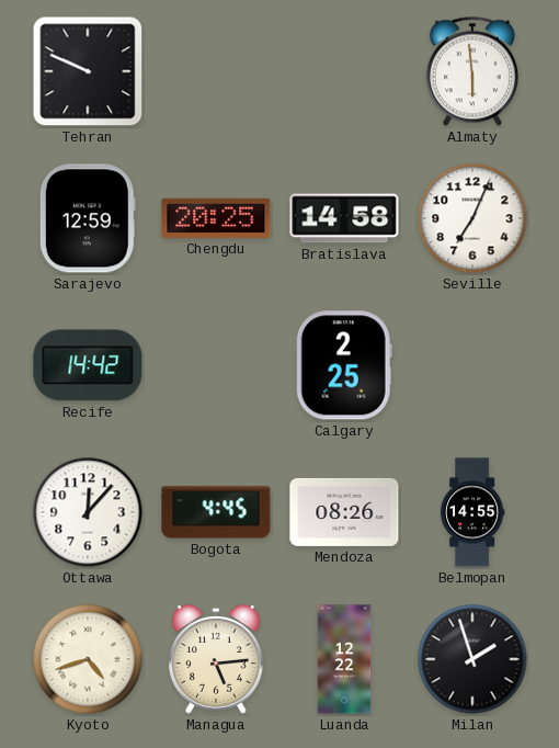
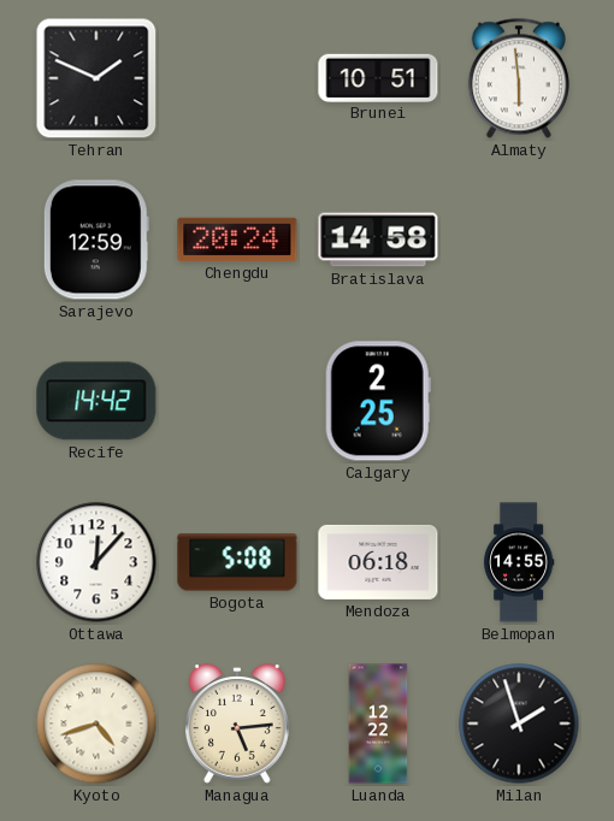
Tehran: 9:49 -> 1:49
Brunei: none -> 10:51
Chengdu: 20:25 -> 20:24
Seville: 7:04 -> none
Bogota: 4:45 -> 5:08
Mendoza: 08:26 -> 06:18
